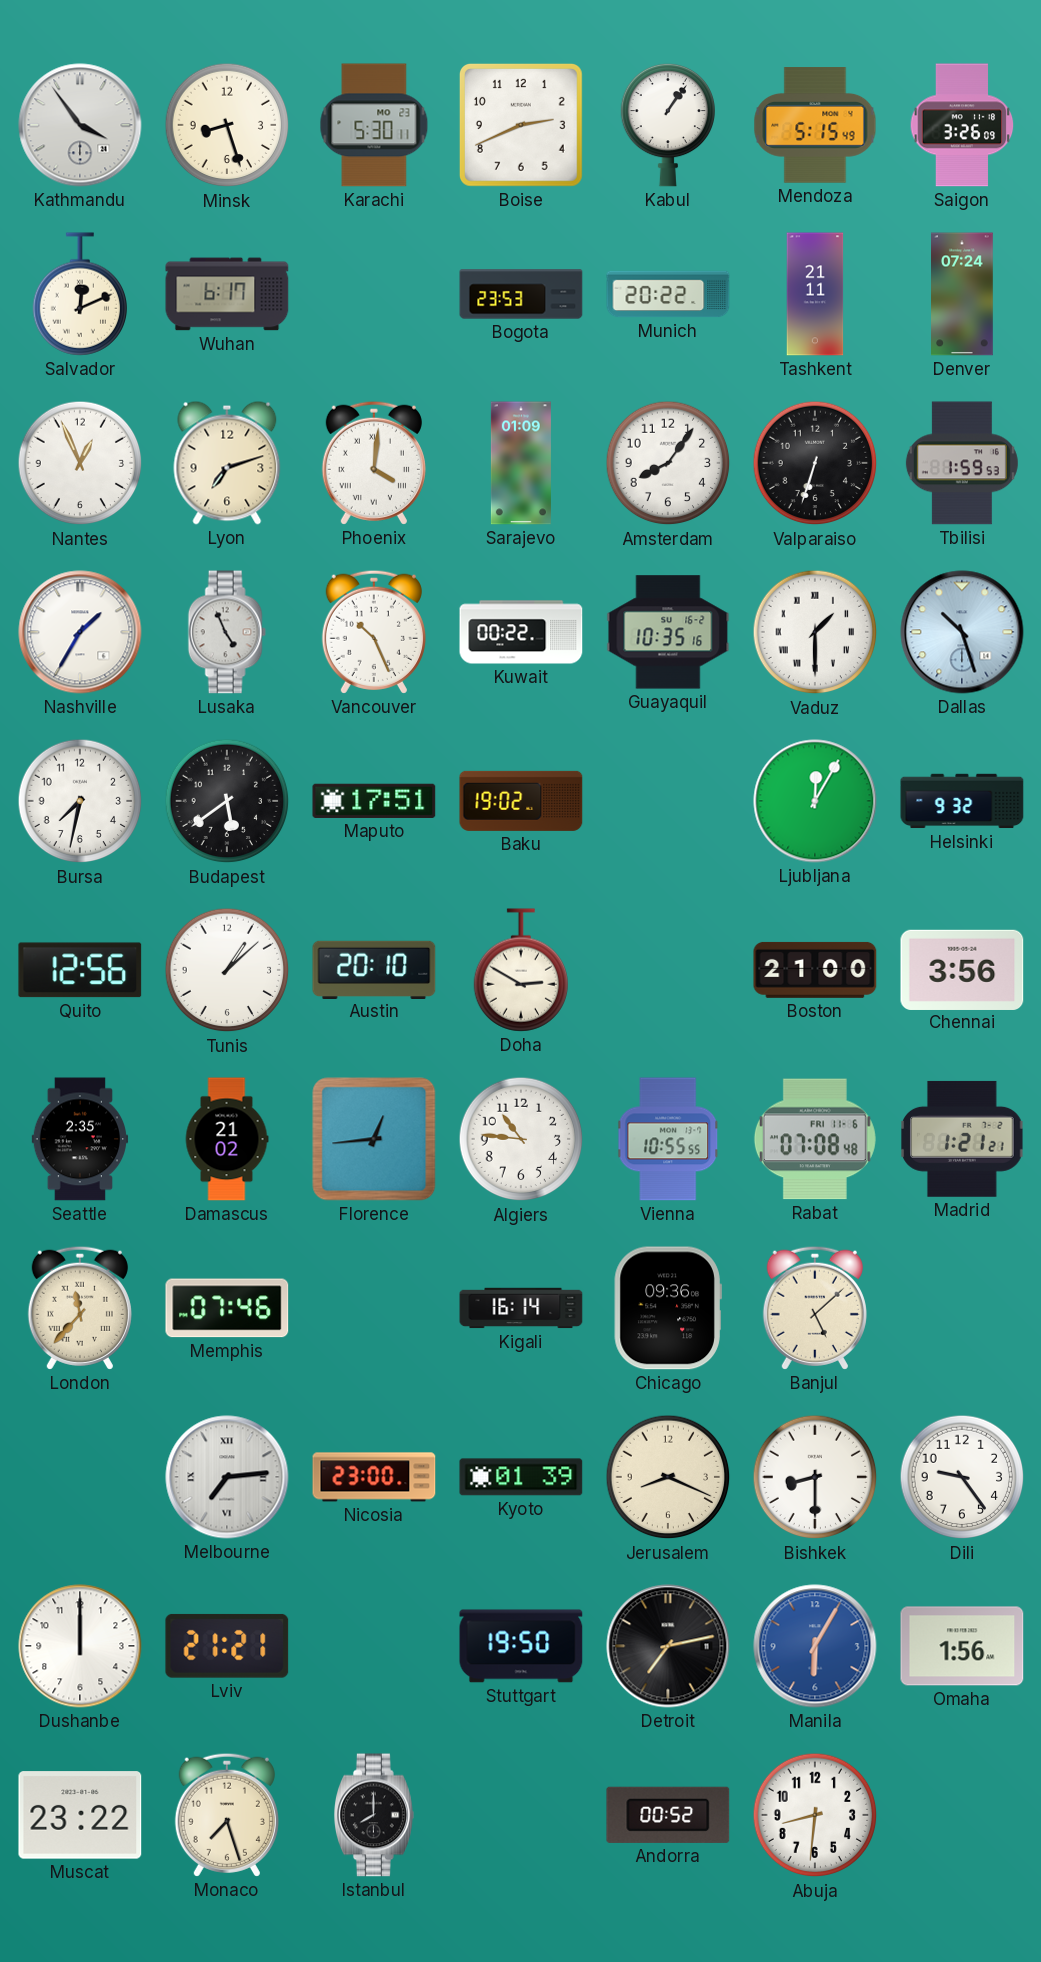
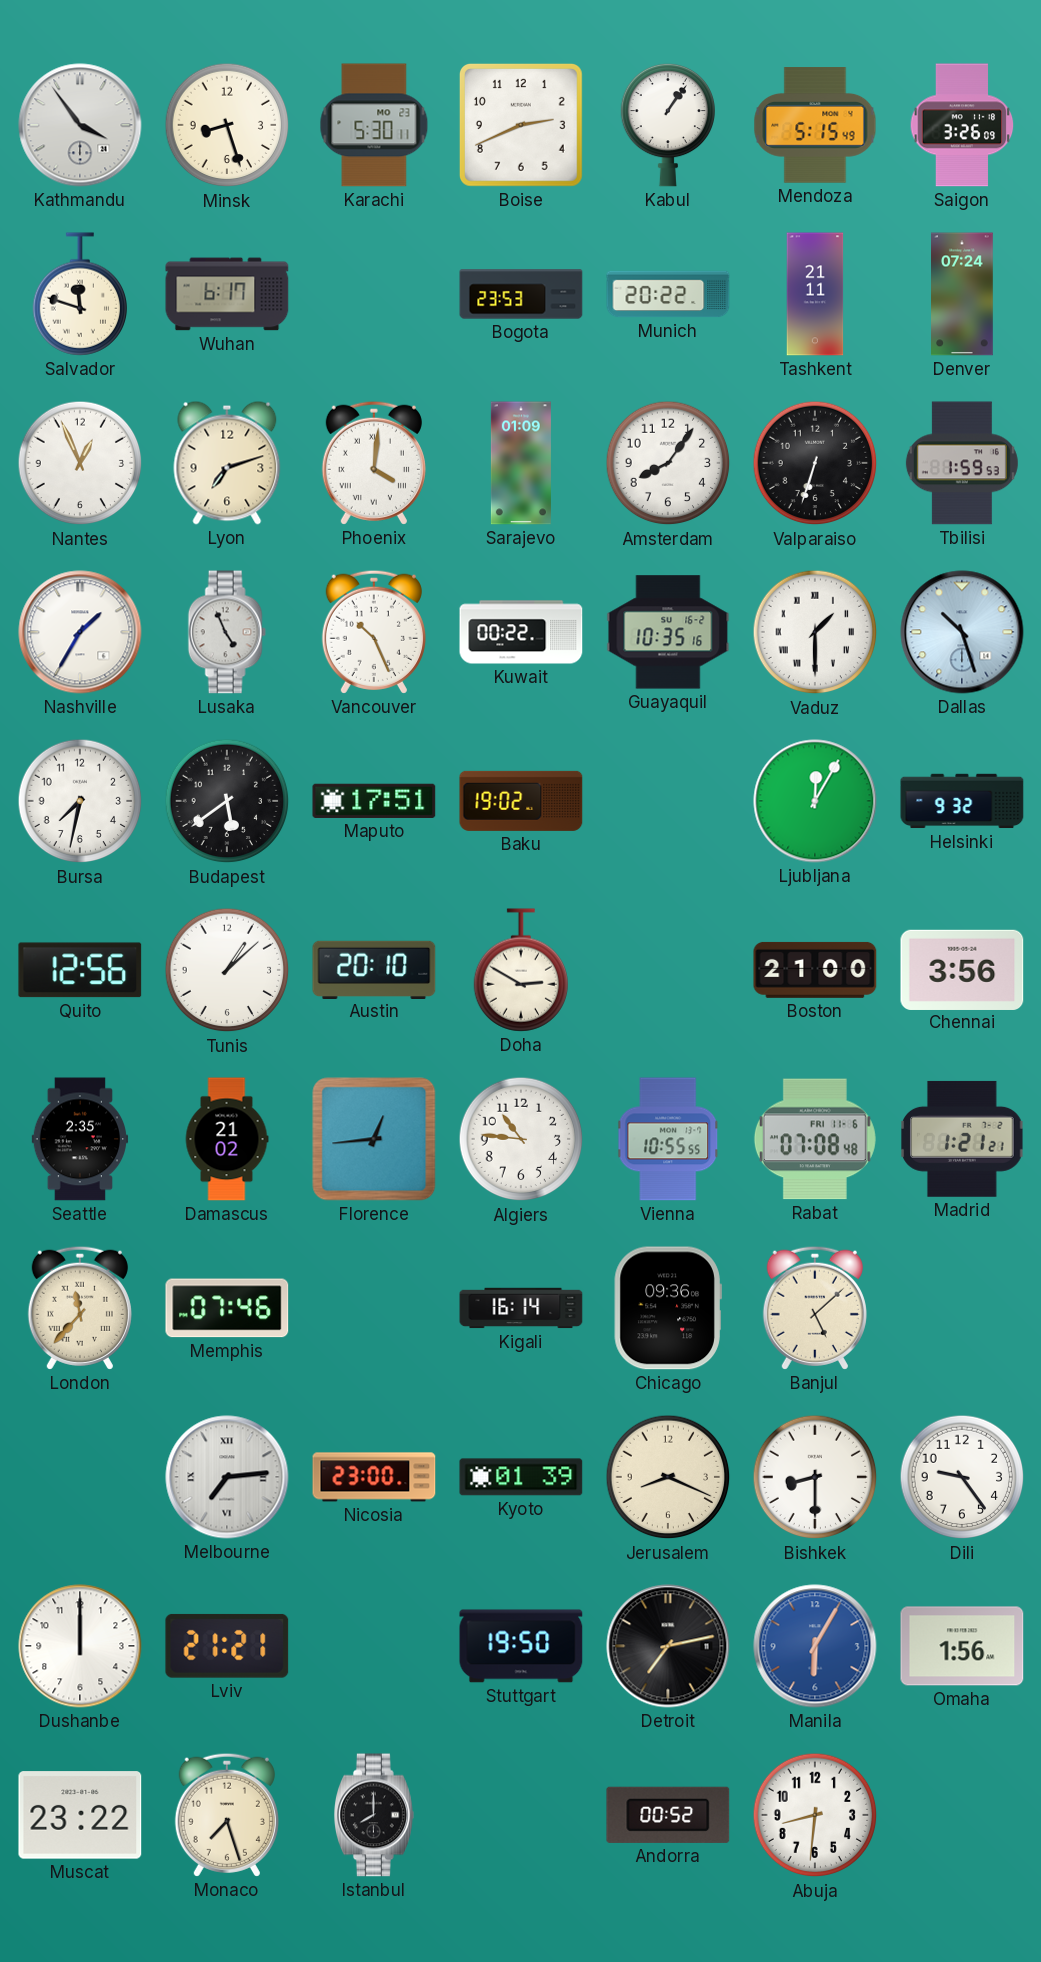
Salvador: 12:11 -> 11:48
